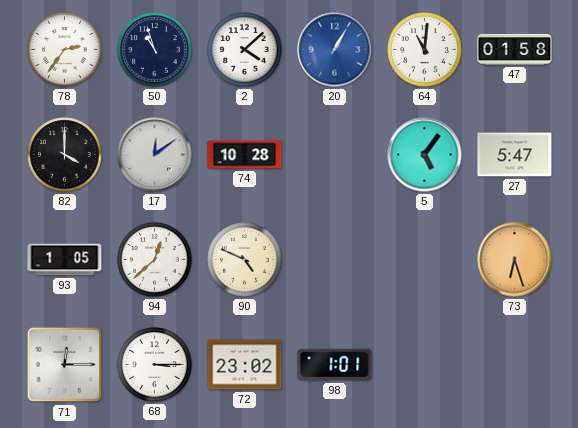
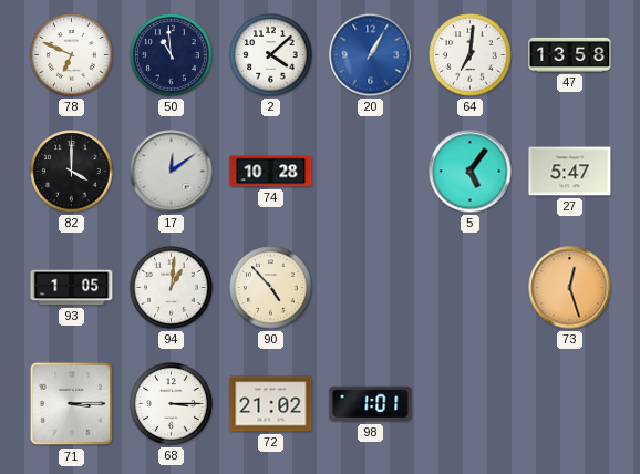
78: 2:36 -> 6:49
50: 10:57 -> 10:59
64: 11:01 -> 7:01
47: 01:58 -> 13:58
94: 12:38 -> 1:01
90: 4:49 -> 4:53
73: 6:27 -> 12:27
71: 12:15 -> 3:15
72: 23:02 -> 21:02
